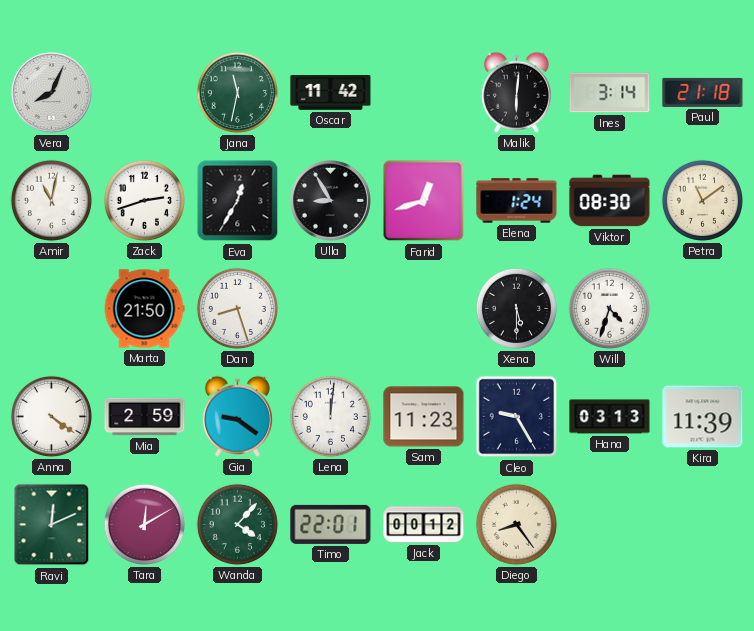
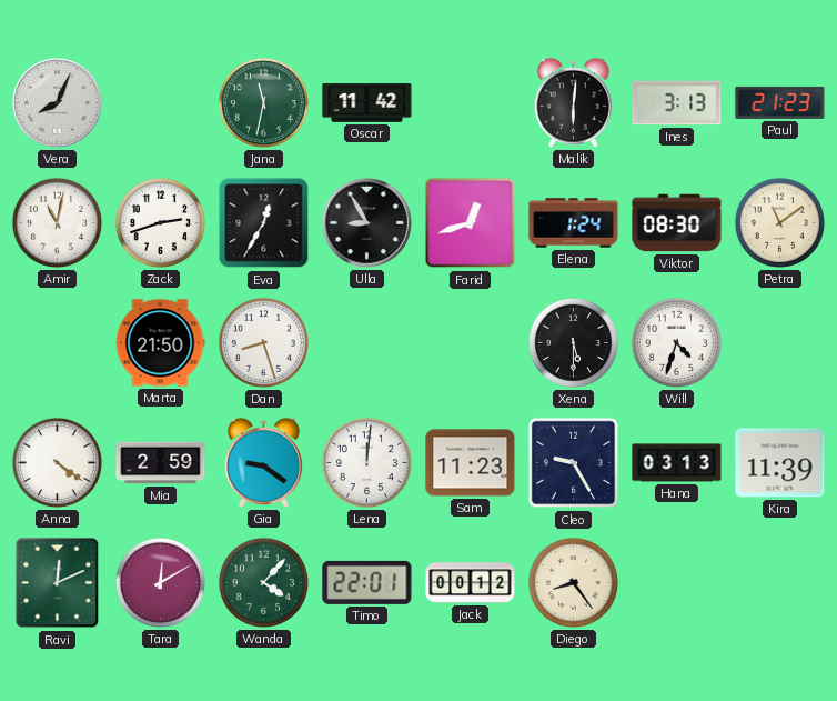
Ines: 3:14 -> 3:13
Paul: 21:18 -> 21:23
